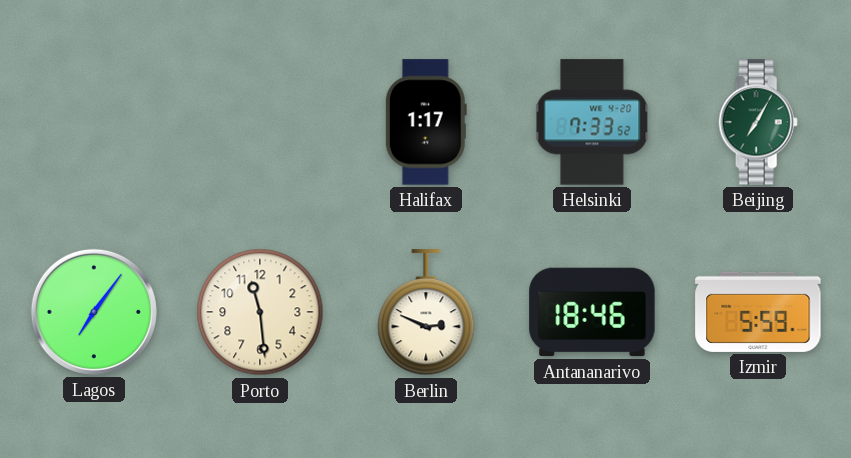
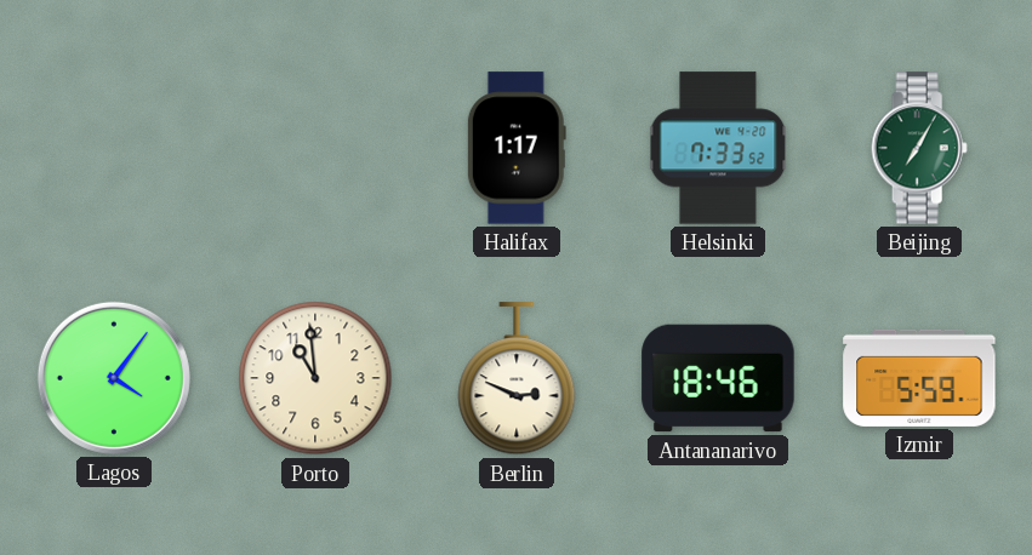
Lagos: 7:06 -> 4:06
Porto: 11:29 -> 10:59
